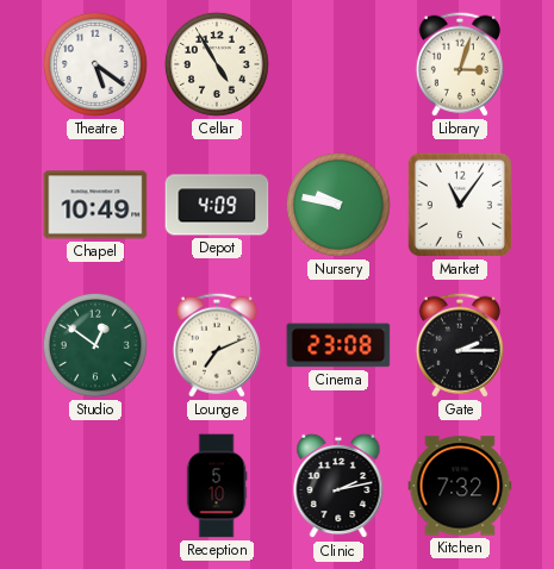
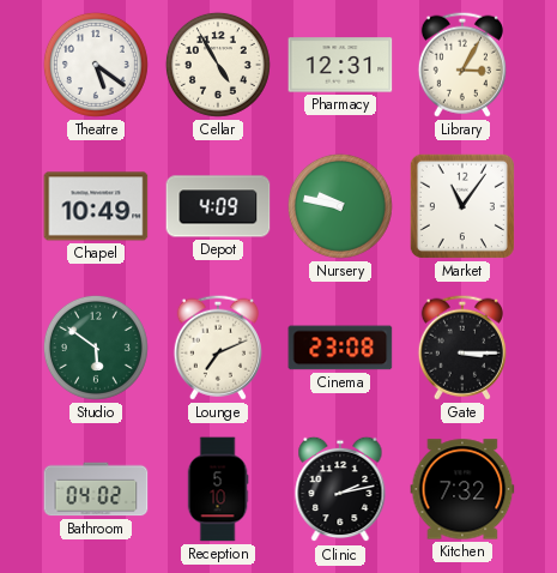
Pharmacy: none -> 12:31
Library: 3:03 -> 3:05
Studio: 12:51 -> 5:51
Gate: 2:15 -> 3:15
Bathroom: none -> 04:02
